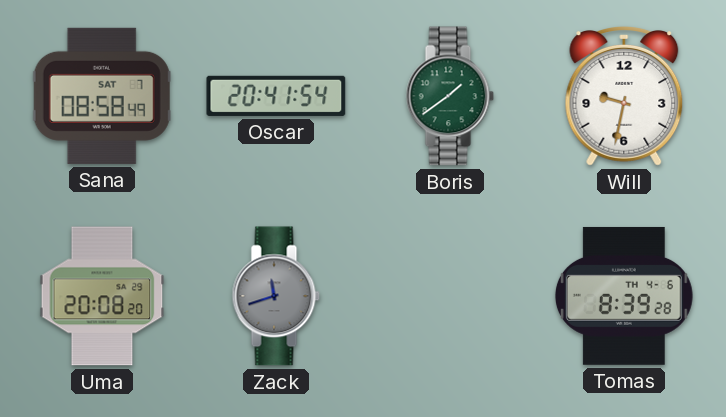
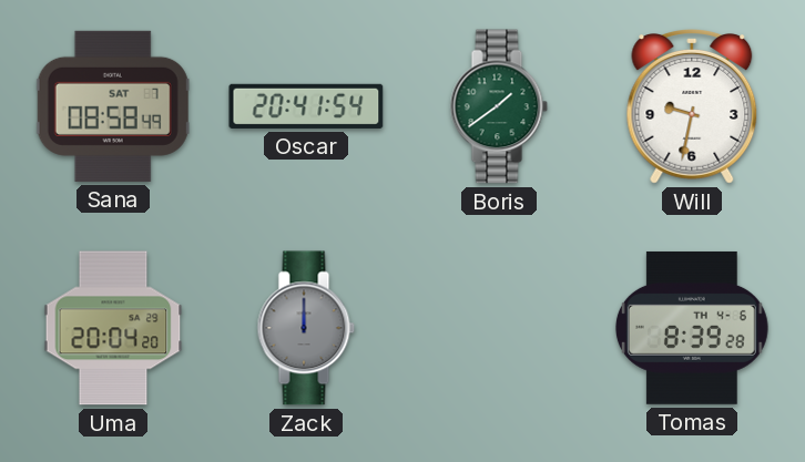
Uma: 20:08 -> 20:04
Zack: 11:42 -> 12:00
